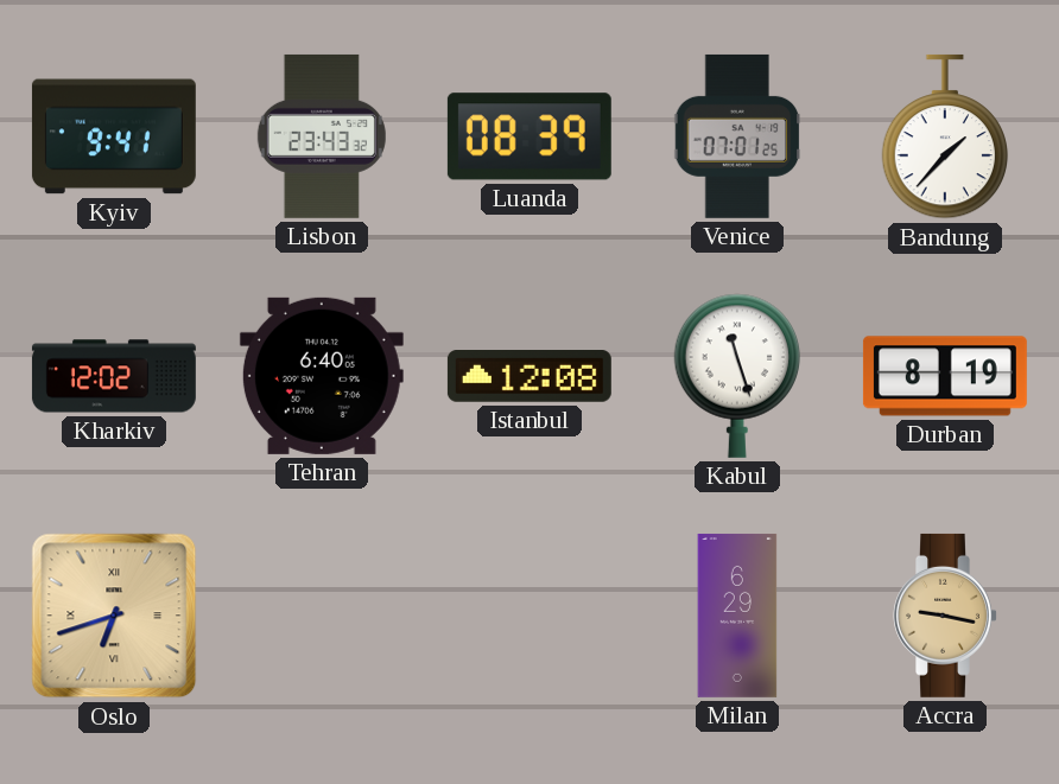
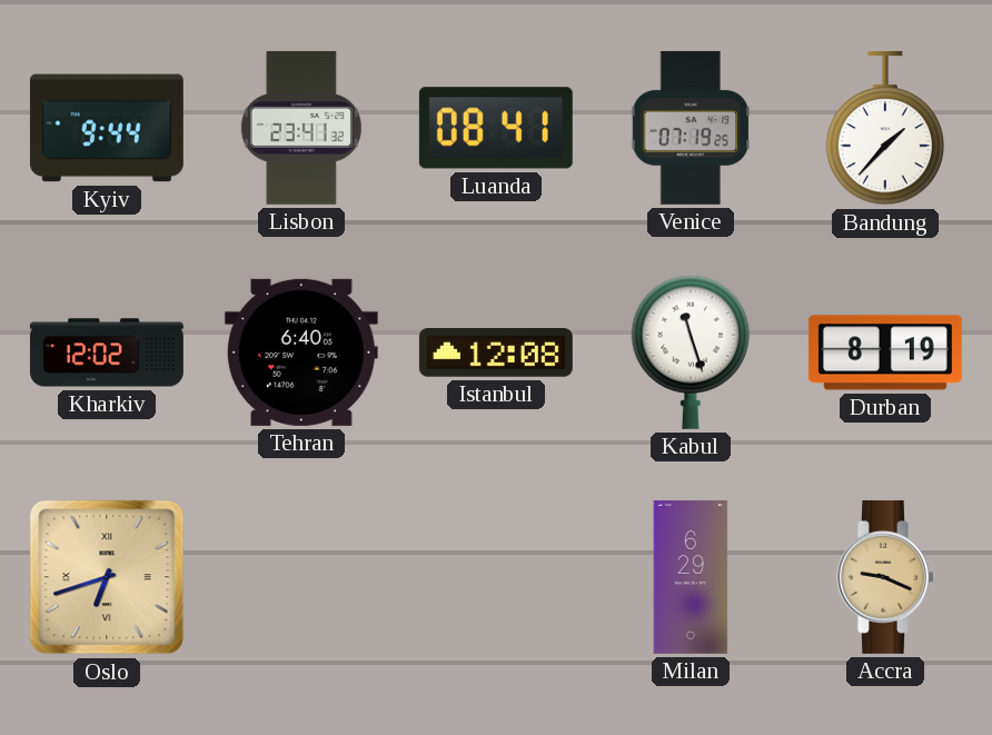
Kyiv: 9:41 -> 9:44
Lisbon: 23:43 -> 23:41
Luanda: 08:39 -> 08:41
Venice: 07:01 -> 07:19
Accra: 9:17 -> 9:19
